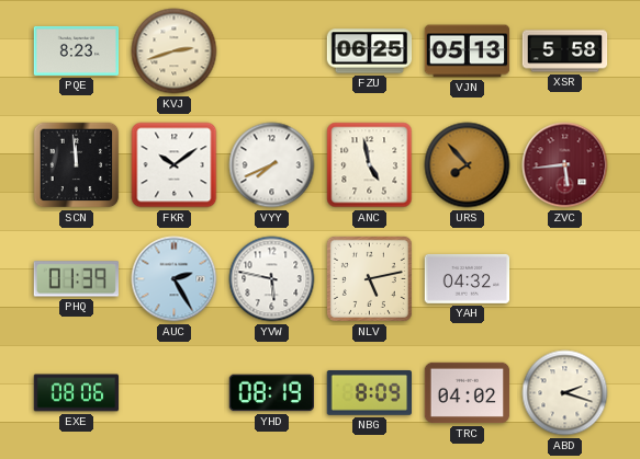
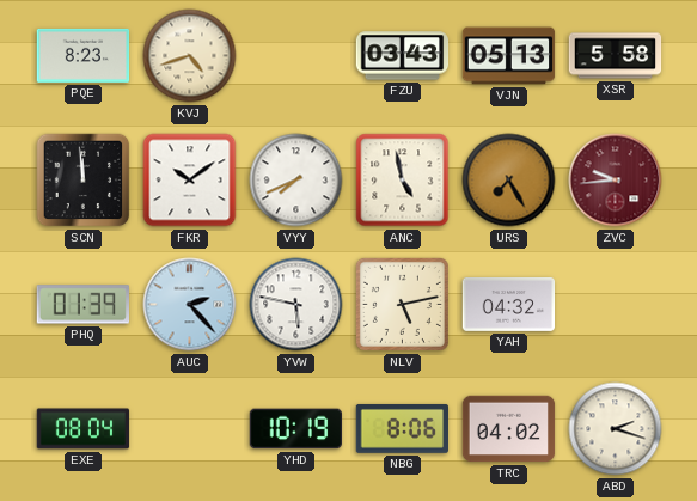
KVJ: 2:42 -> 4:42
FZU: 06:25 -> 03:43
URS: 7:53 -> 7:25
ZVC: 5:44 -> 9:44
AUC: 2:25 -> 2:23
EXE: 08:06 -> 08:04
YHD: 08:19 -> 10:19
NBG: 8:09 -> 8:06
